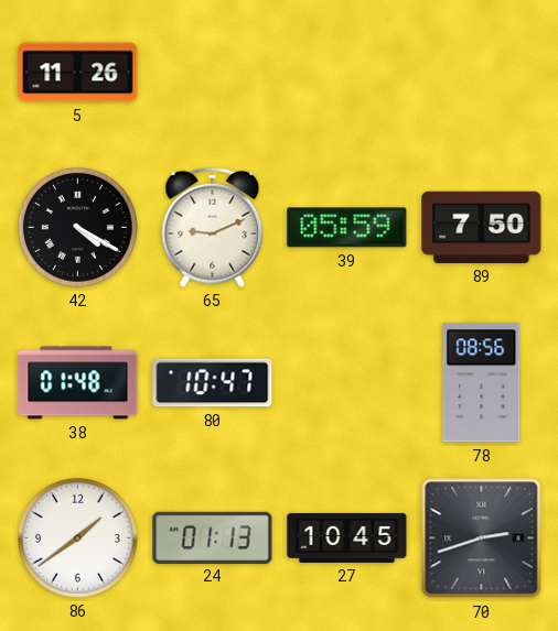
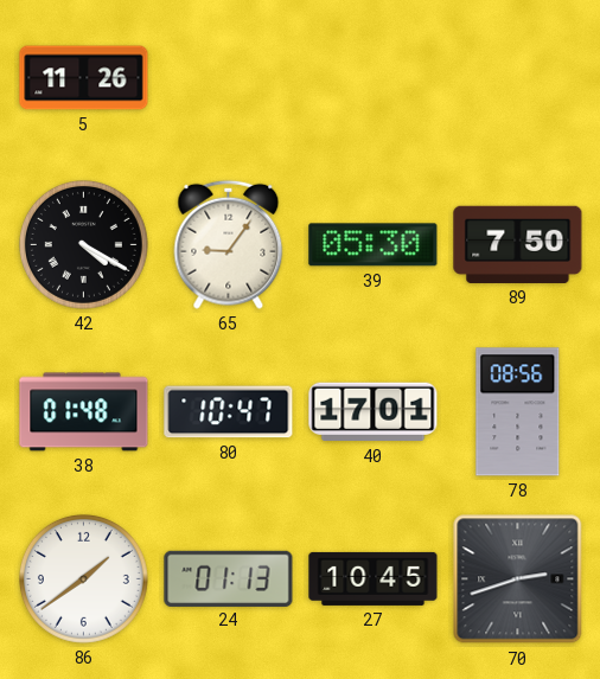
65: 9:11 -> 9:06
39: 05:59 -> 05:30
40: none -> 17:01
